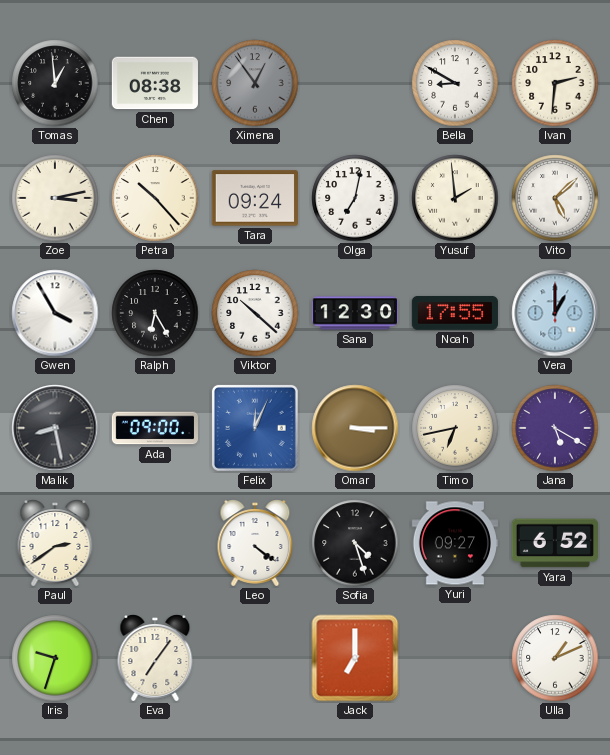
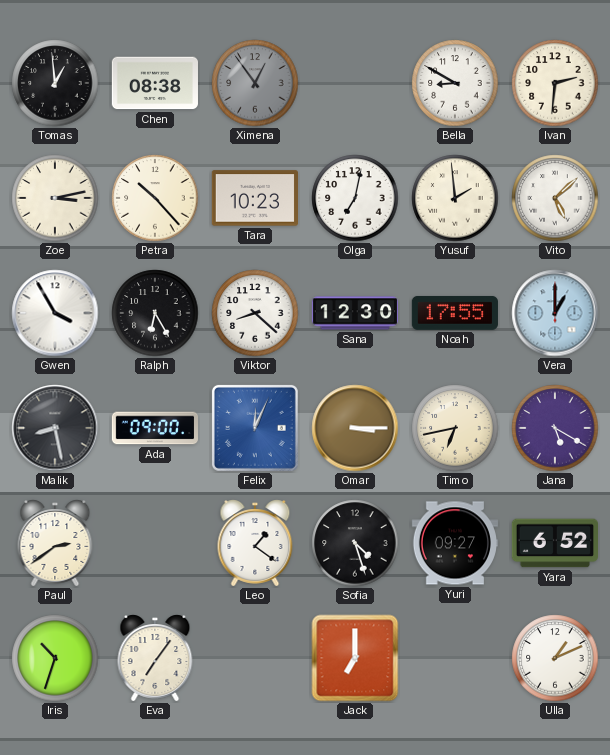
Tara: 09:24 -> 10:23
Viktor: 10:22 -> 8:22
Leo: 4:21 -> 1:21
Iris: 9:33 -> 10:33
